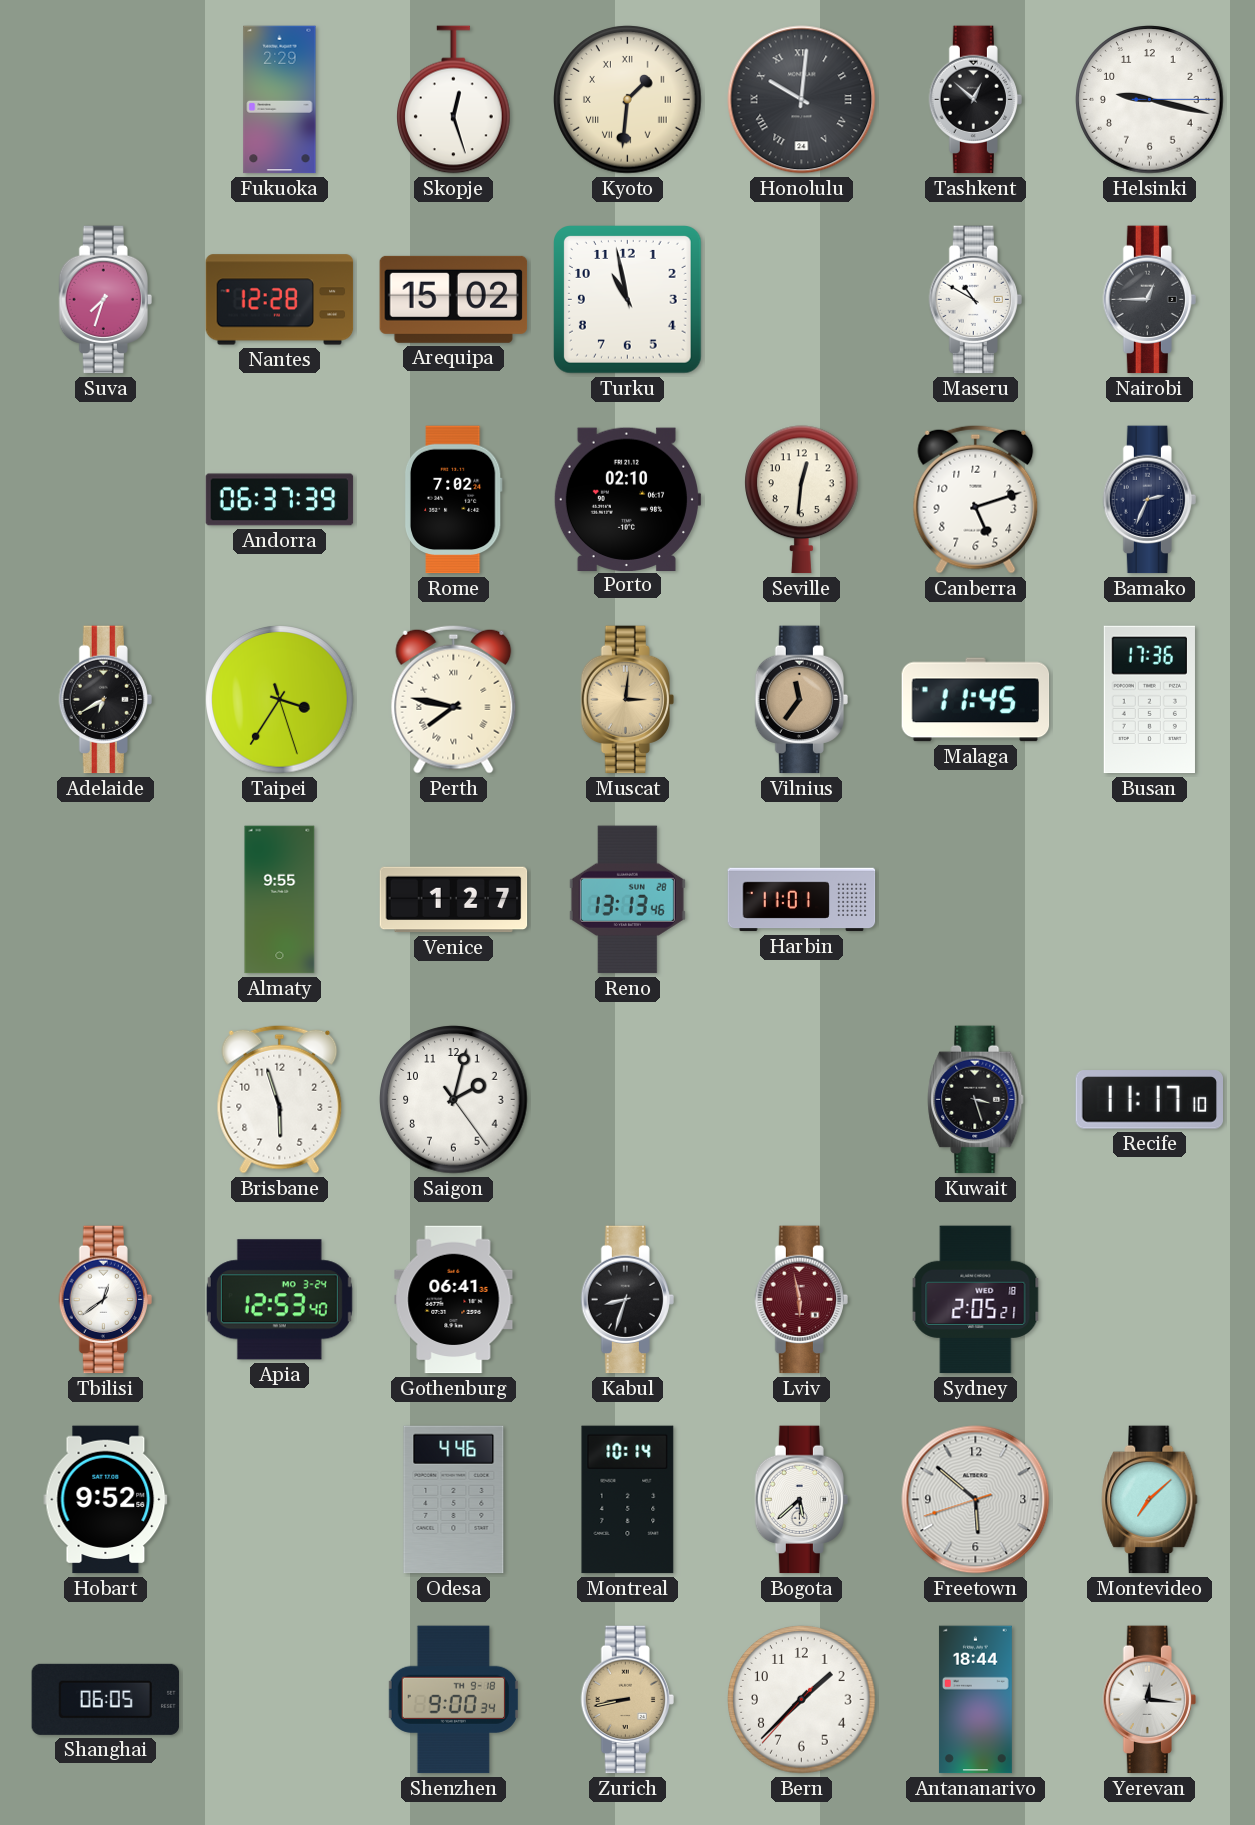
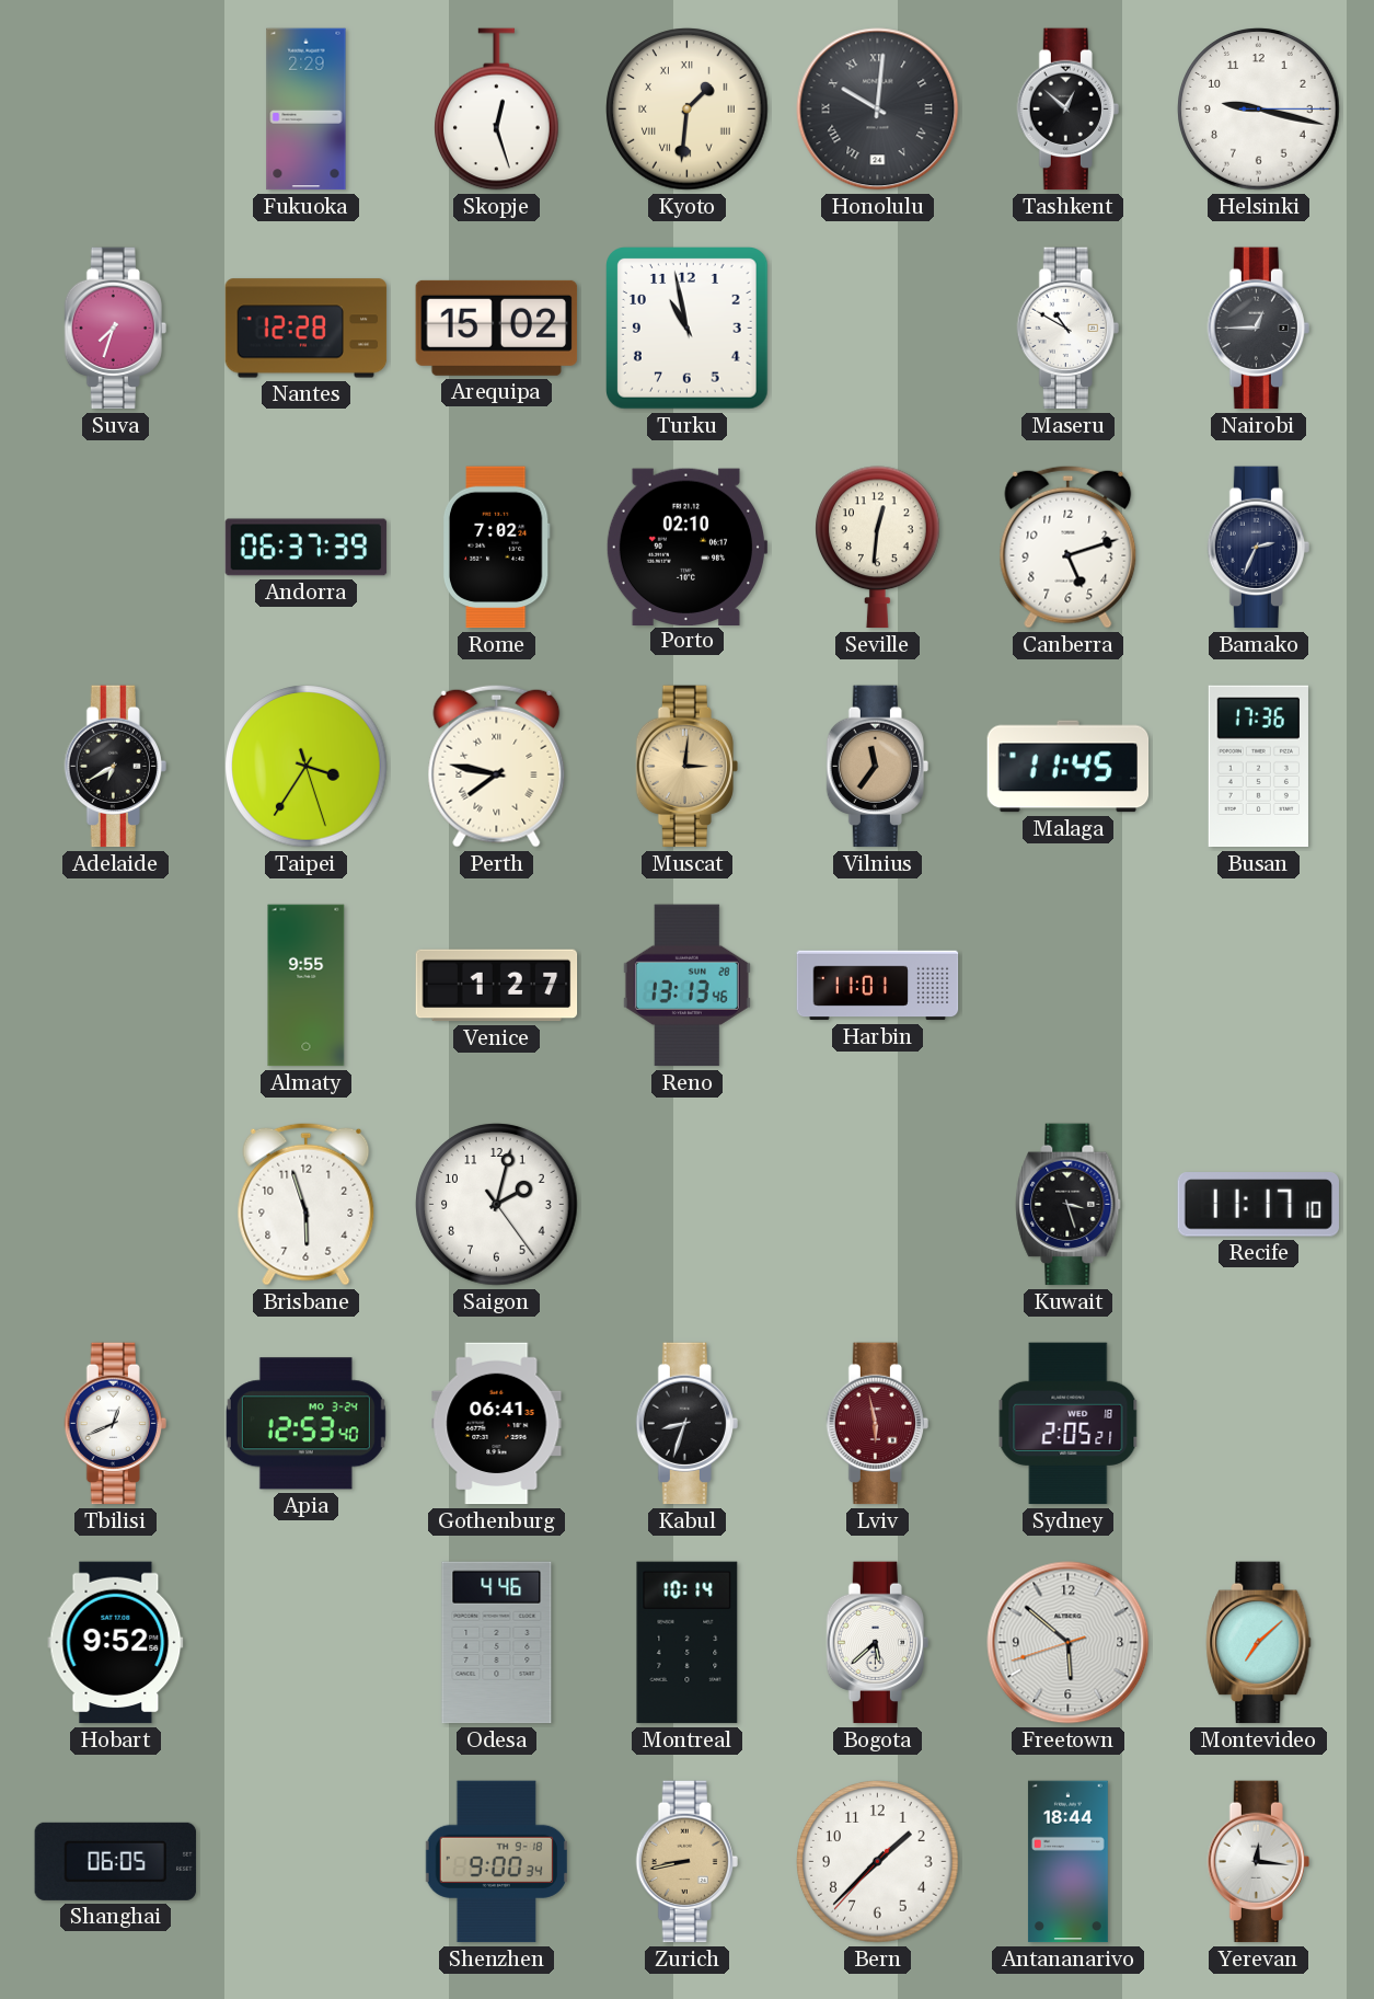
Tbilisi: 12:39 -> 12:41
